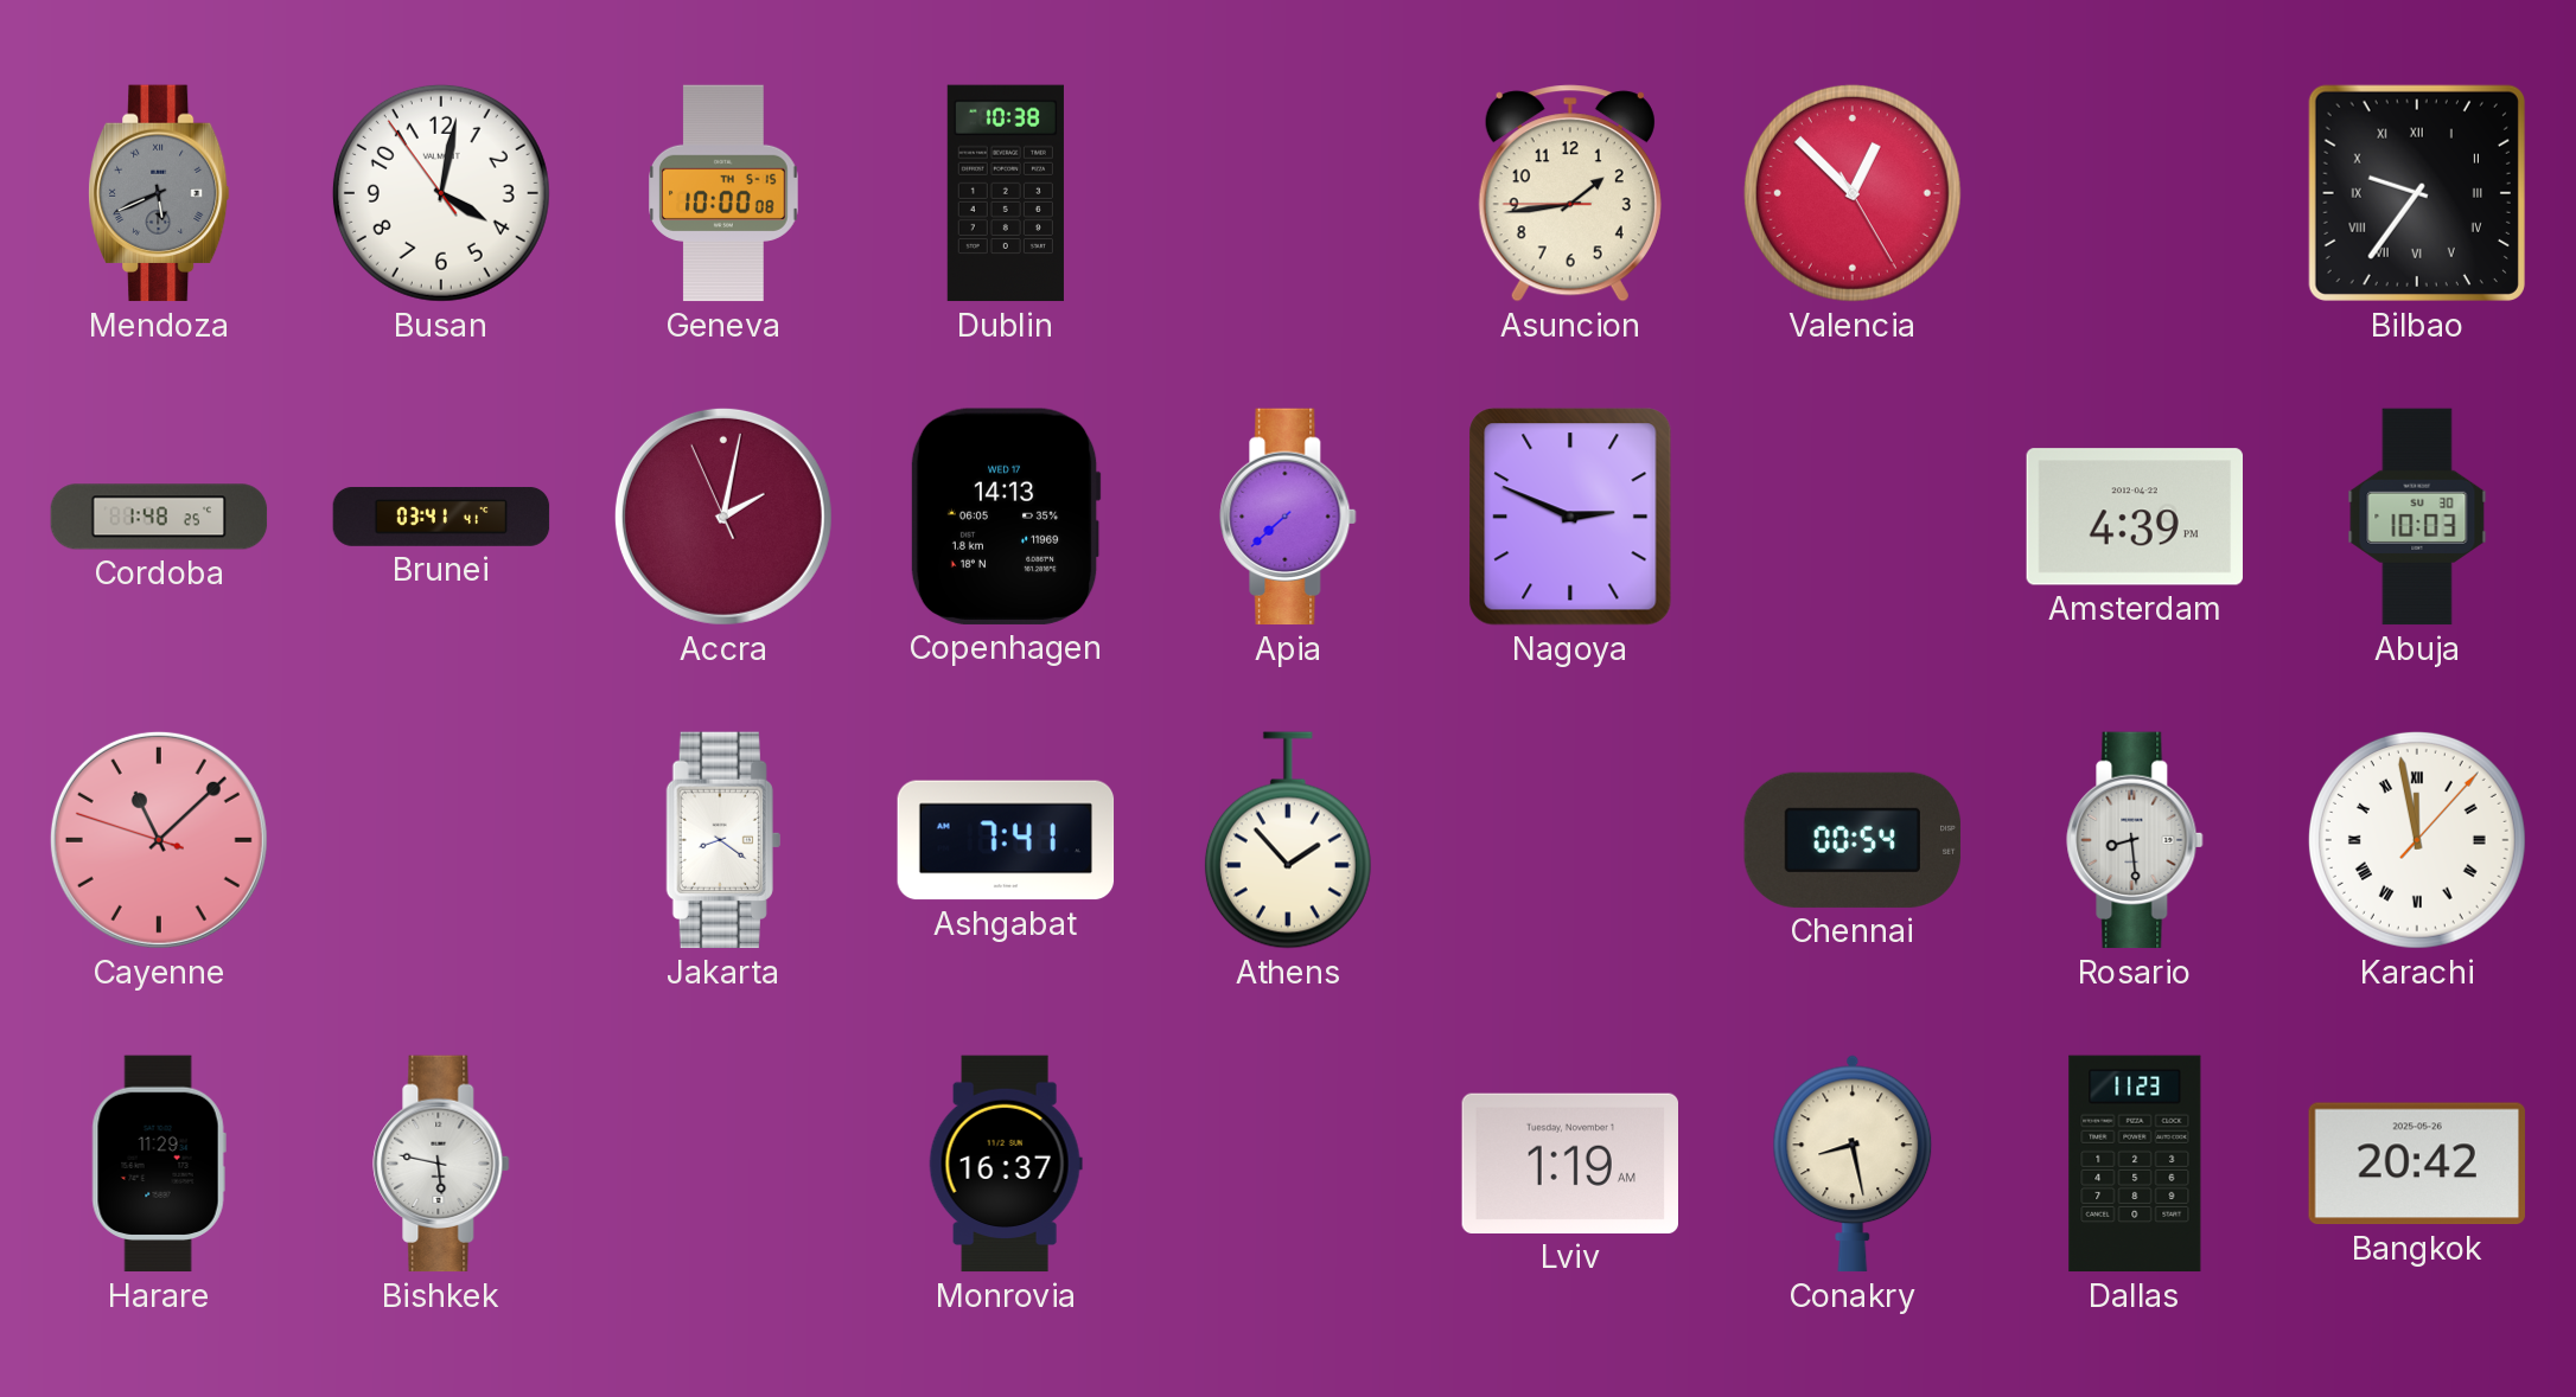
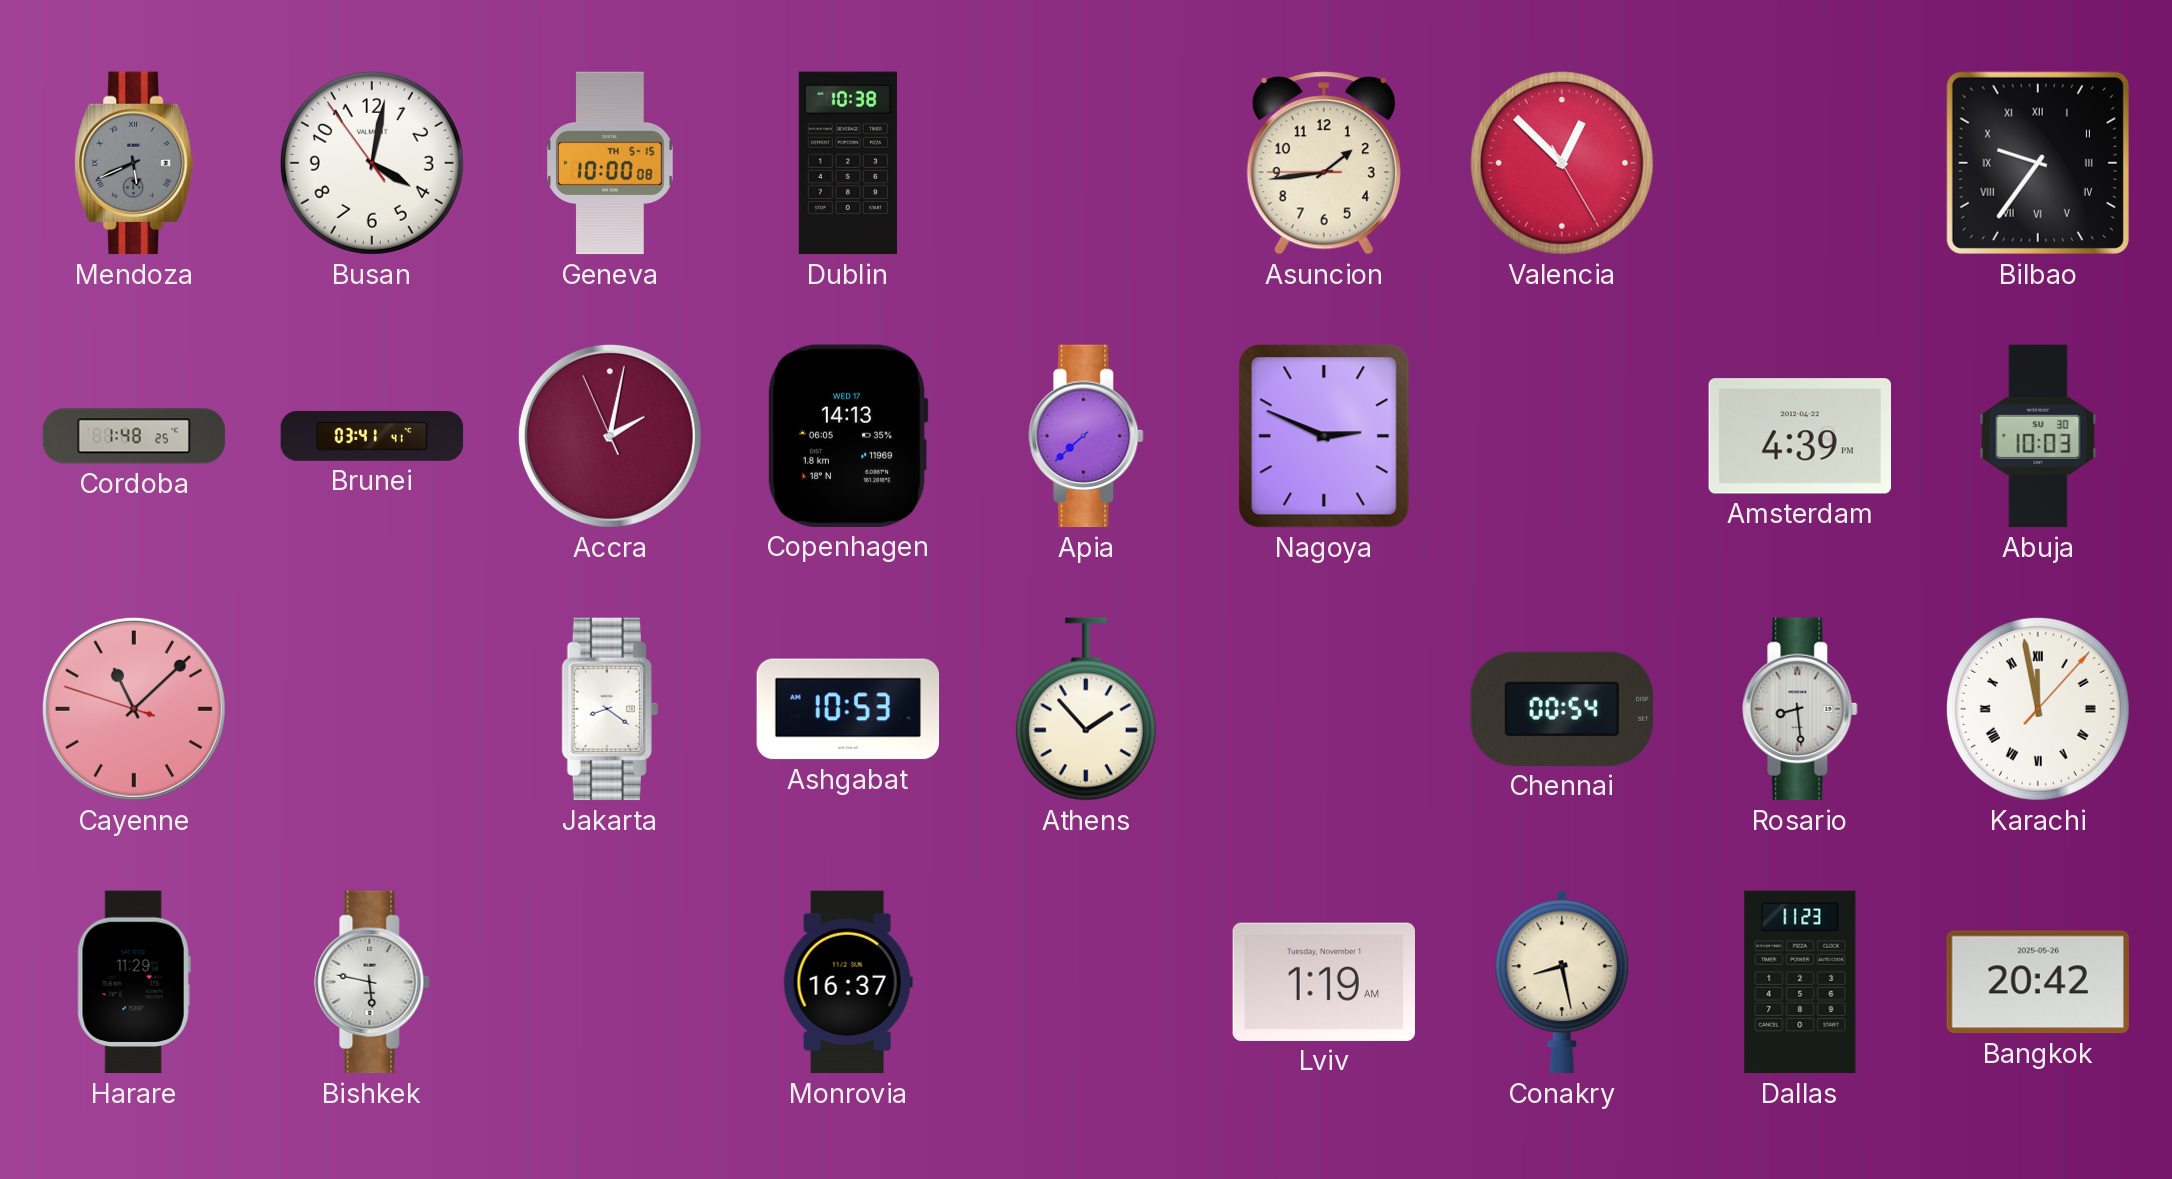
Ashgabat: 7:41 -> 10:53
